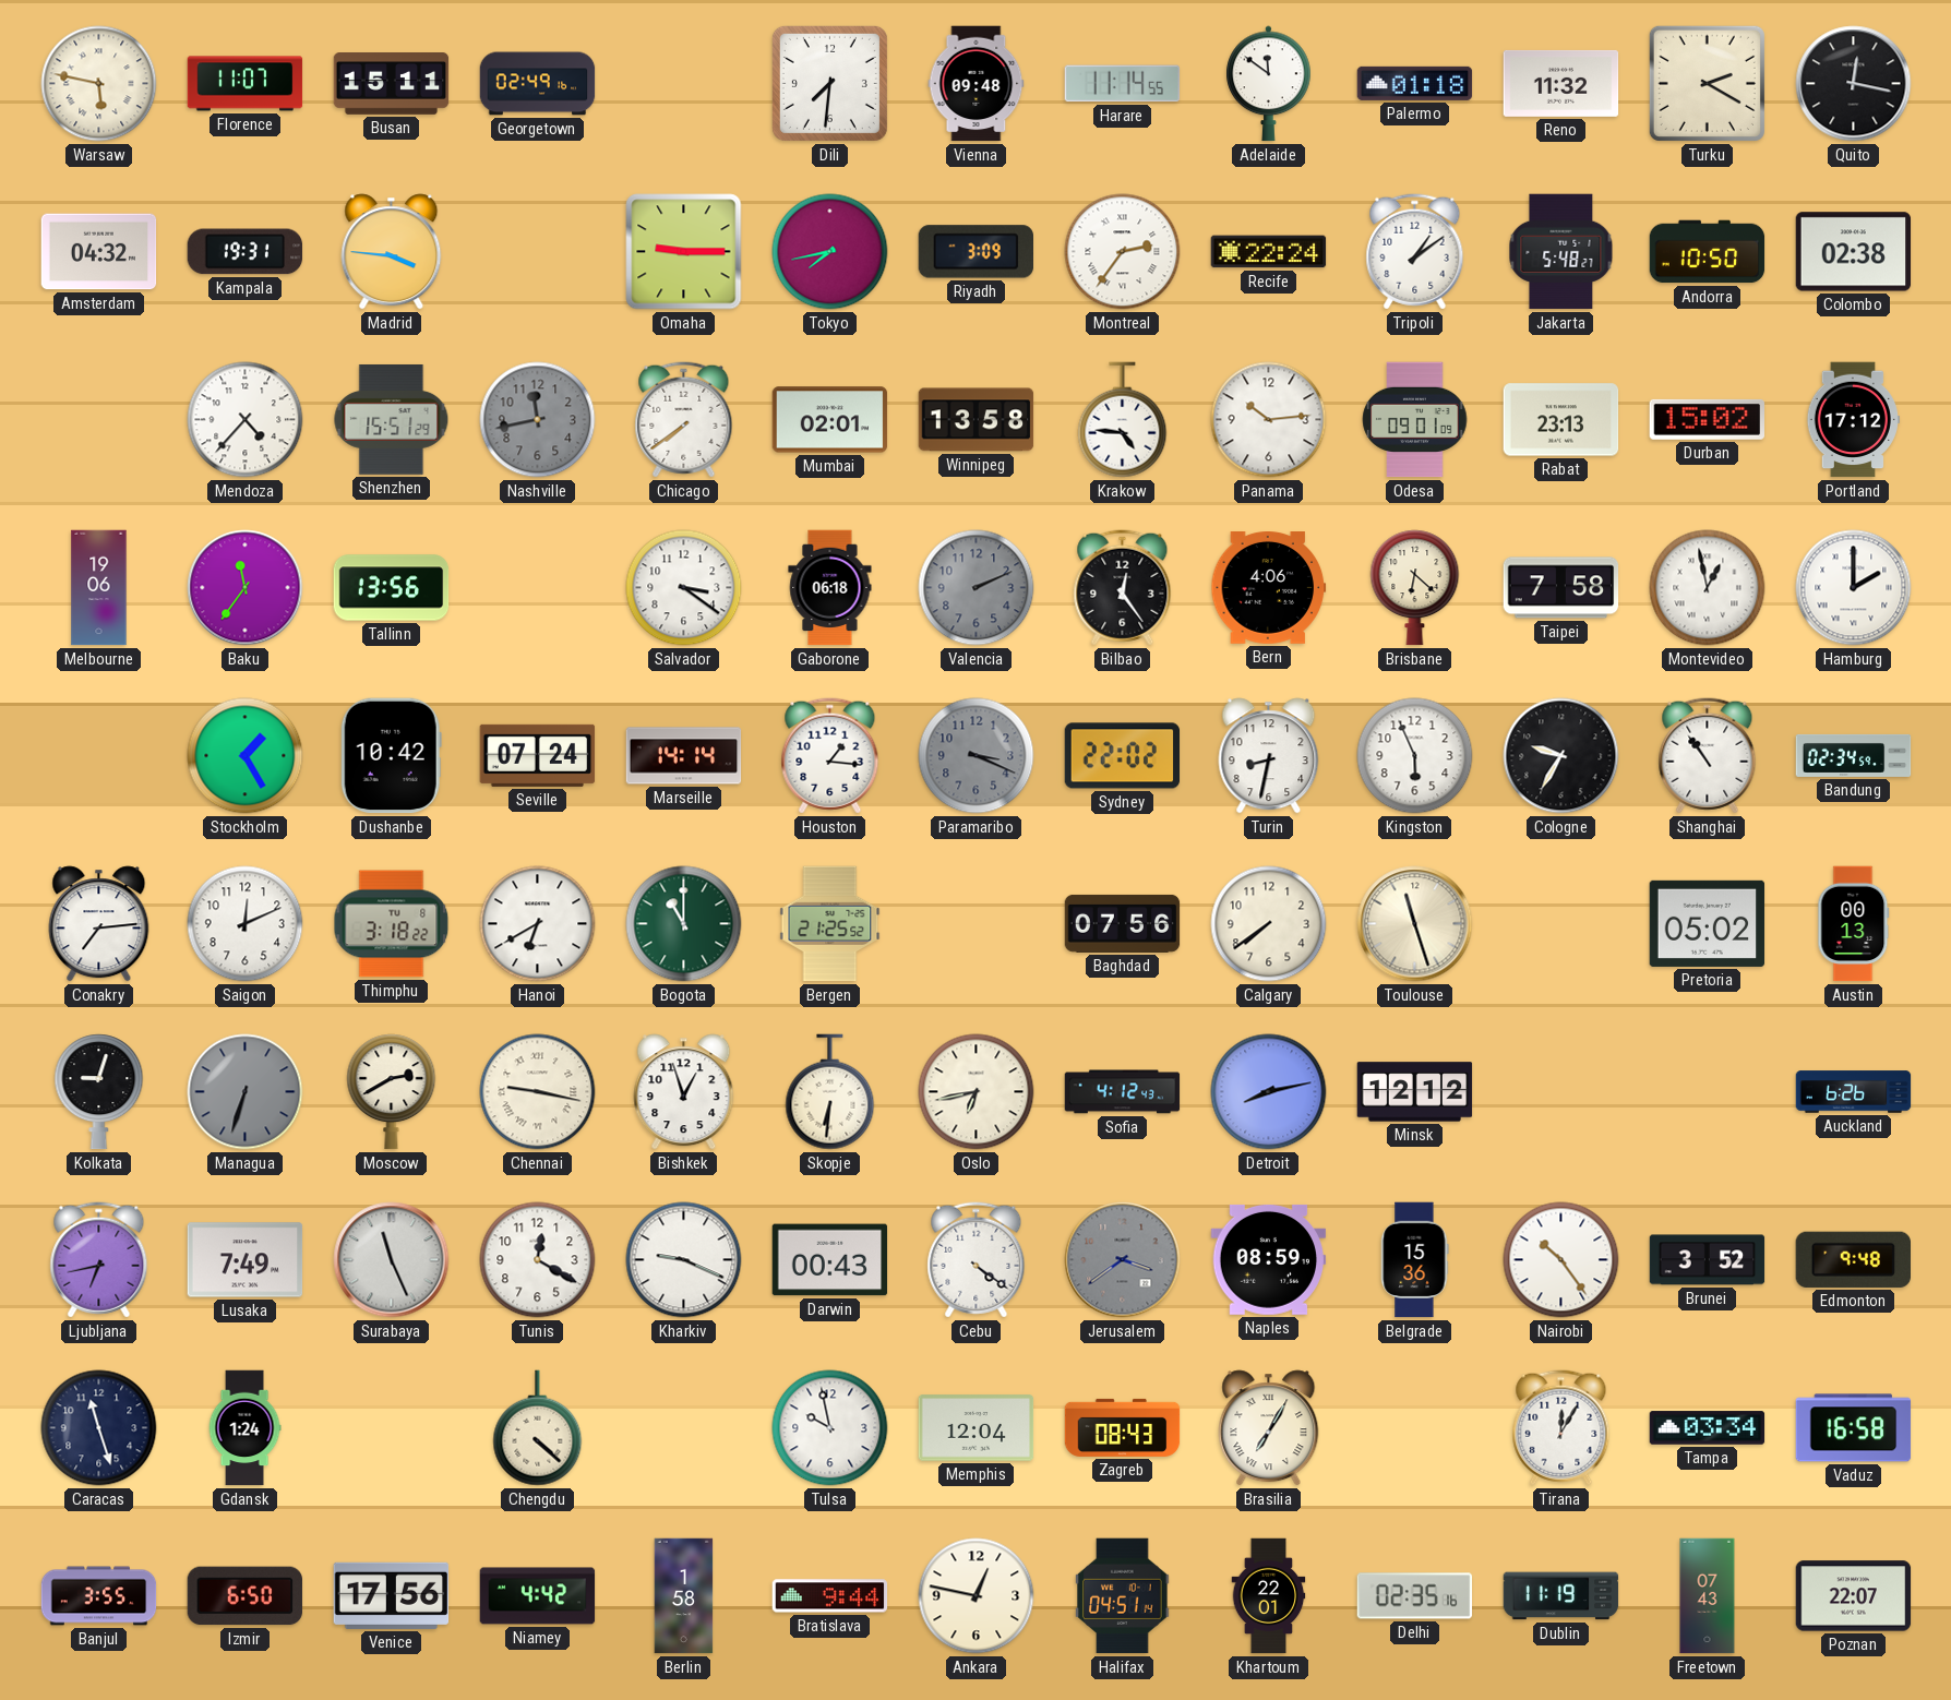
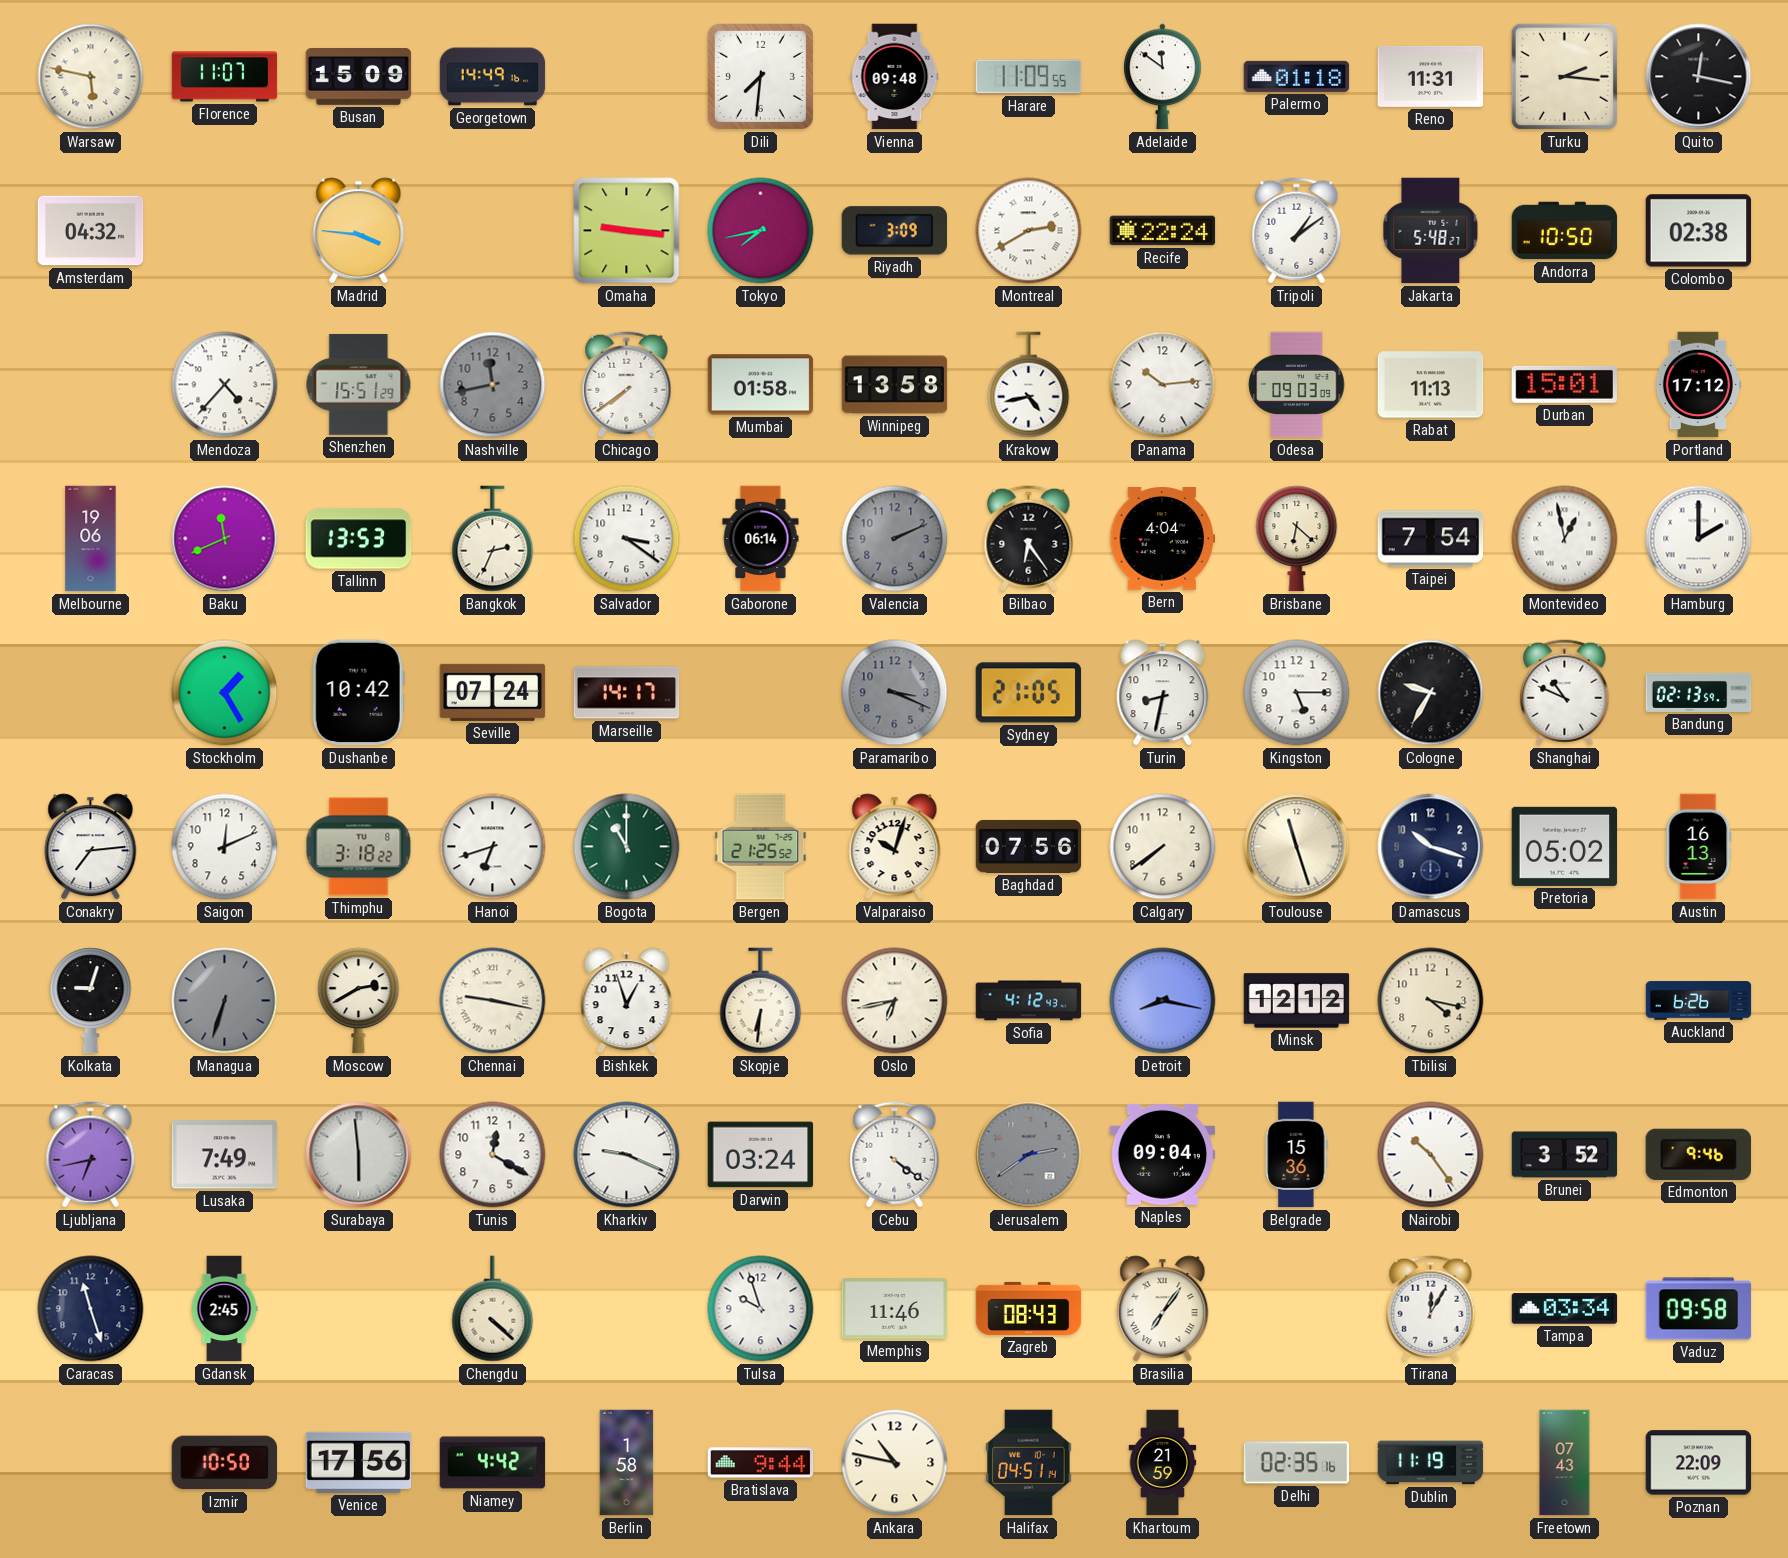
Busan: 15:11 -> 15:09
Georgetown: 02:49 -> 14:49
Harare: 11:14 -> 11:09
Reno: 11:32 -> 11:31
Turku: 2:20 -> 2:16
Kampala: 19:31 -> none
Omaha: 9:15 -> 9:16
Montreal: 2:36 -> 2:40
Mumbai: 02:01 -> 01:58
Krakow: 4:46 -> 4:43
Odesa: 09:01 -> 09:03
Rabat: 23:13 -> 11:13
Durban: 15:02 -> 15:01
Baku: 11:36 -> 11:41
Tallinn: 13:56 -> 13:53
Bangkok: none -> 2:34
Gaborone: 06:18 -> 06:14
Bilbao: 12:24 -> 6:24
Bern: 4:06 -> 4:04
Taipei: 7:58 -> 7:54
Marseille: 14:14 -> 14:17
Houston: 1:16 -> none
Sydney: 22:02 -> 21:05
Kingston: 5:56 -> 5:15
Shanghai: 10:54 -> 10:49
Bandung: 02:34 -> 02:13
Hanoi: 6:40 -> 6:42
Valparaiso: none -> 10:03
Damascus: none -> 10:18
Austin: 00:13 -> 16:13
Detroit: 8:13 -> 8:17
Tbilisi: none -> 4:17
Surabaya: 11:26 -> 5:59
Darwin: 00:43 -> 03:24
Jerusalem: 3:39 -> 2:39
Naples: 08:59 -> 09:04
Edmonton: 9:48 -> 9:46
Gdansk: 1:24 -> 2:45
Tulsa: 9:58 -> 9:57
Memphis: 12:04 -> 11:46
Brasilia: 7:05 -> 7:06
Vaduz: 16:58 -> 09:58
Banjul: 3:55 -> none
Izmir: 6:50 -> 10:50
Ankara: 12:47 -> 10:47
Khartoum: 22:01 -> 21:59
Poznan: 22:07 -> 22:09
